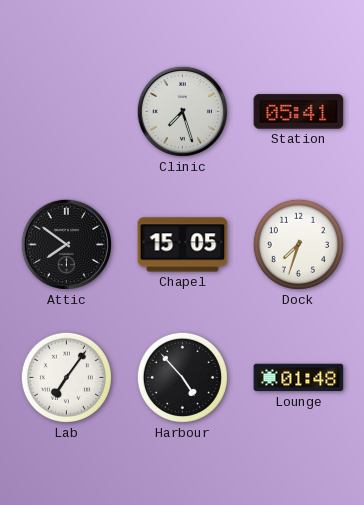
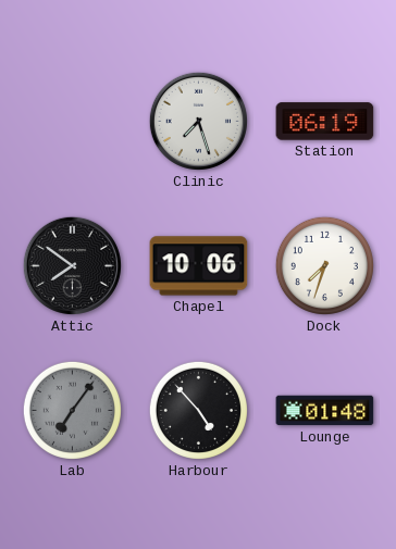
Station: 05:41 -> 06:19
Chapel: 15:05 -> 10:06
Lab dial: white -> grey
